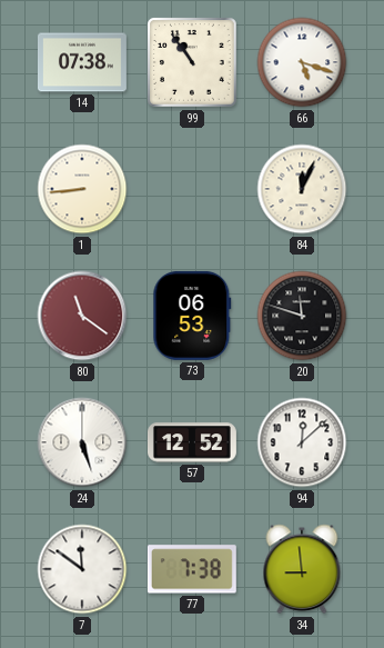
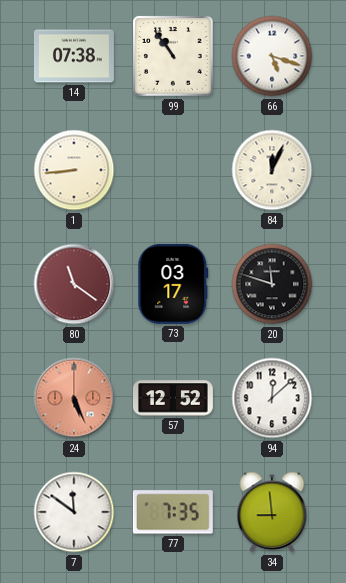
73: 06:53 -> 03:17
24: 5:27 -> 5:26
24 dial: white -> salmon
77: 7:38 -> 7:35
